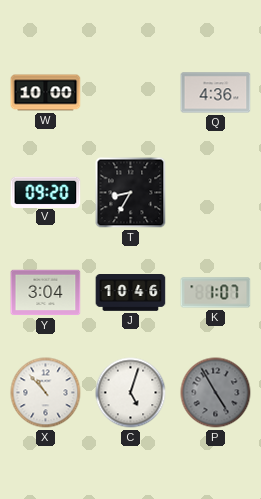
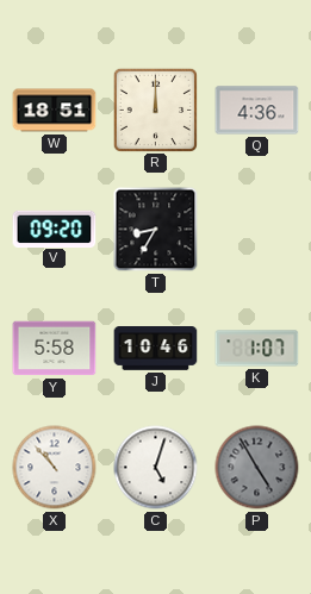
W: 10:00 -> 18:51
R: none -> 12:00
Y: 3:04 -> 5:58
